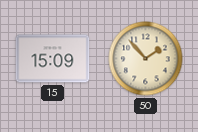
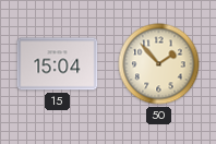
15: 15:09 -> 15:04
